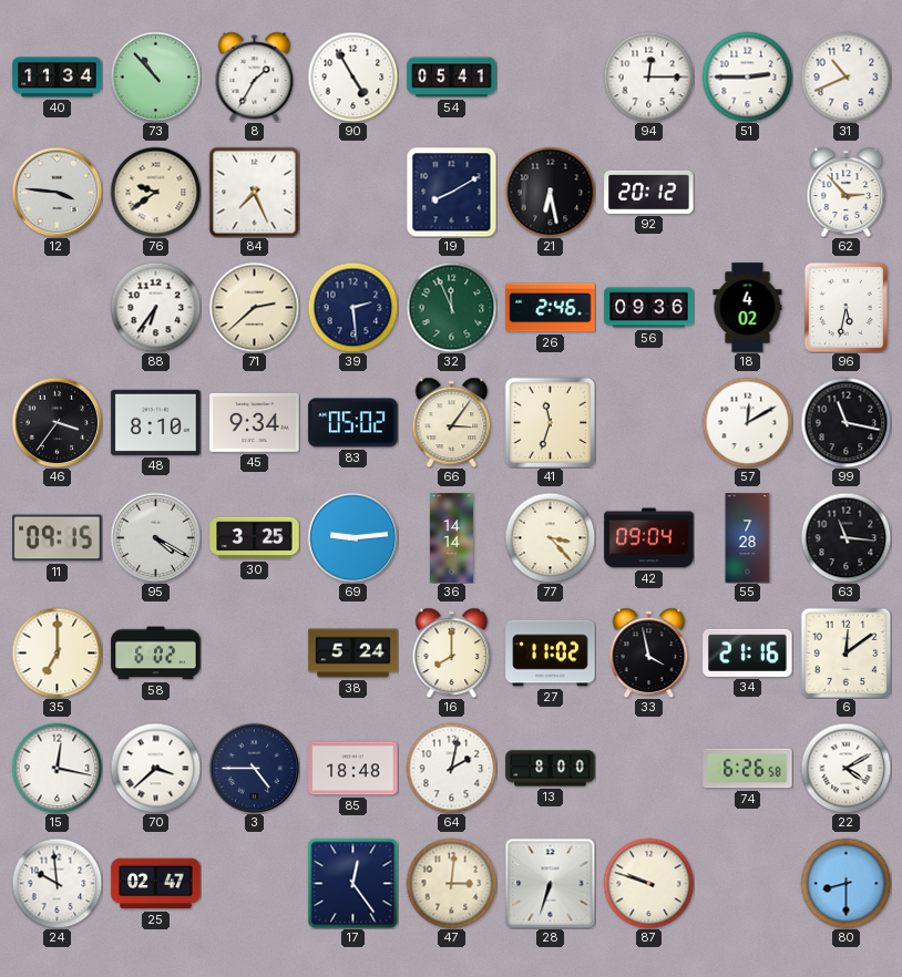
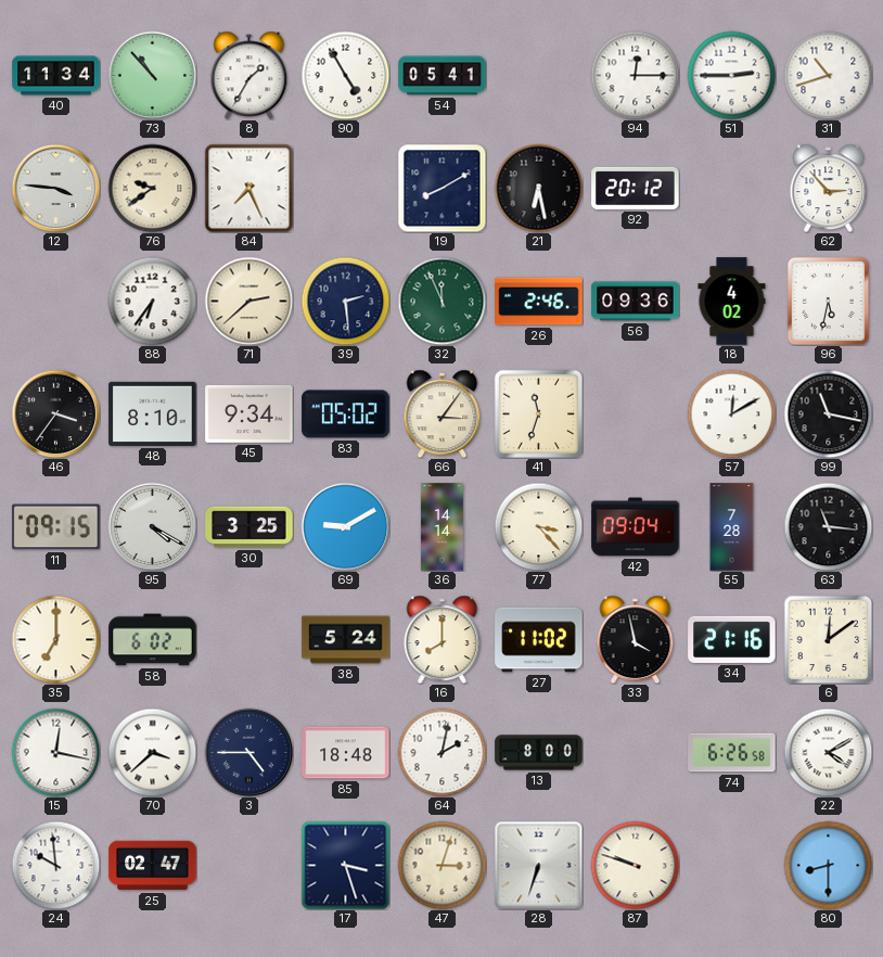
31: 10:41 -> 10:42
69: 9:14 -> 9:10
17: 12:24 -> 3:27
47: 3:01 -> 3:03
